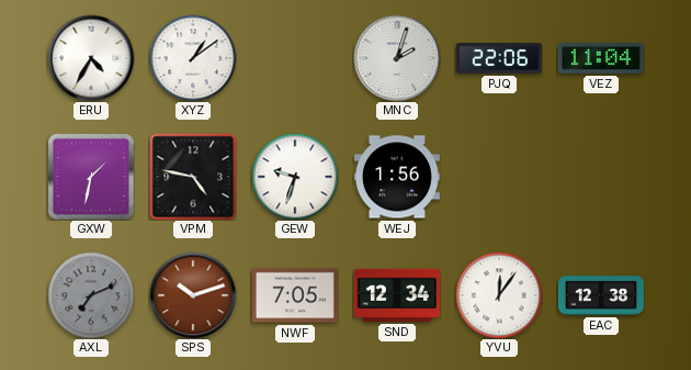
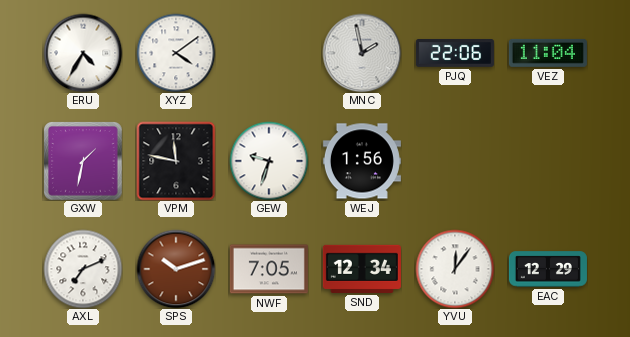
XYZ: 1:09 -> 4:09
MNC: 2:03 -> 1:58
VPM: 4:47 -> 11:47
AXL dial: grey -> white
EAC: 12:38 -> 12:29
